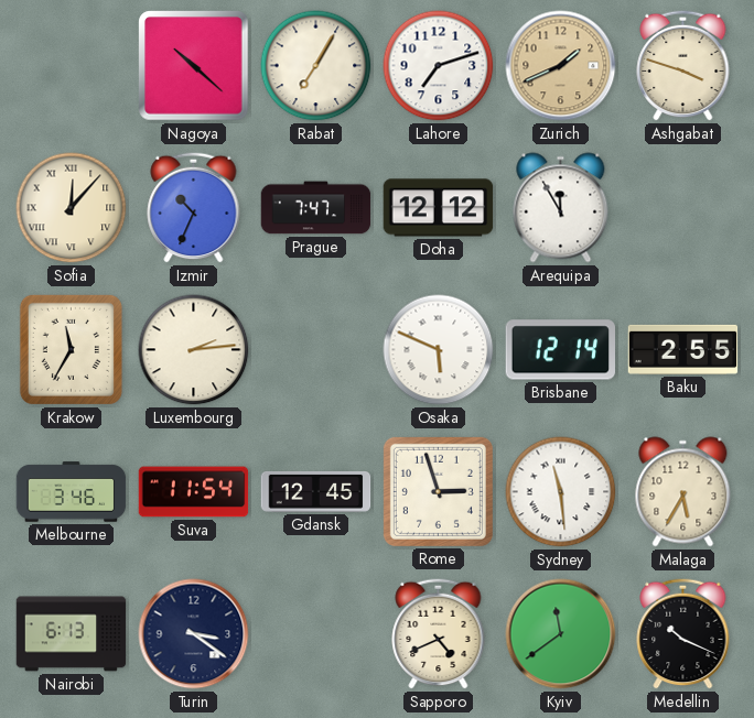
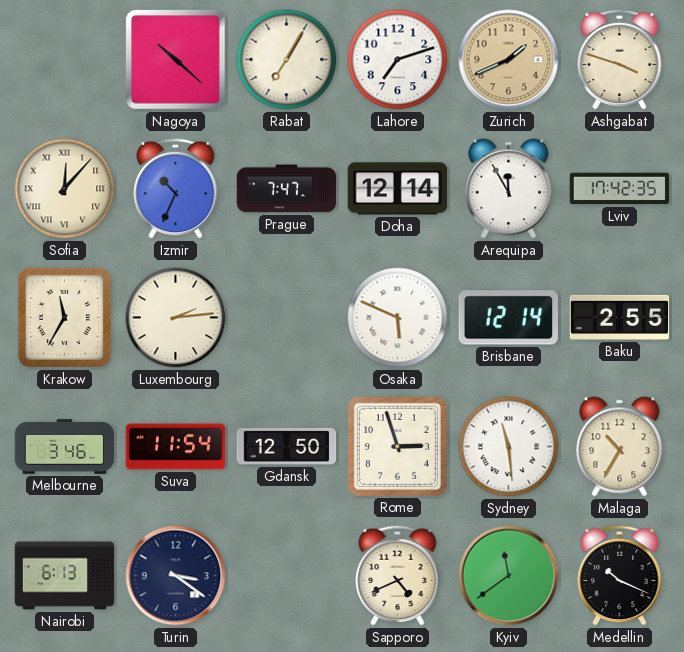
Doha: 12:12 -> 12:14
Lviv: none -> 17:42
Gdansk: 12:45 -> 12:50
Malaga: 5:35 -> 10:35
